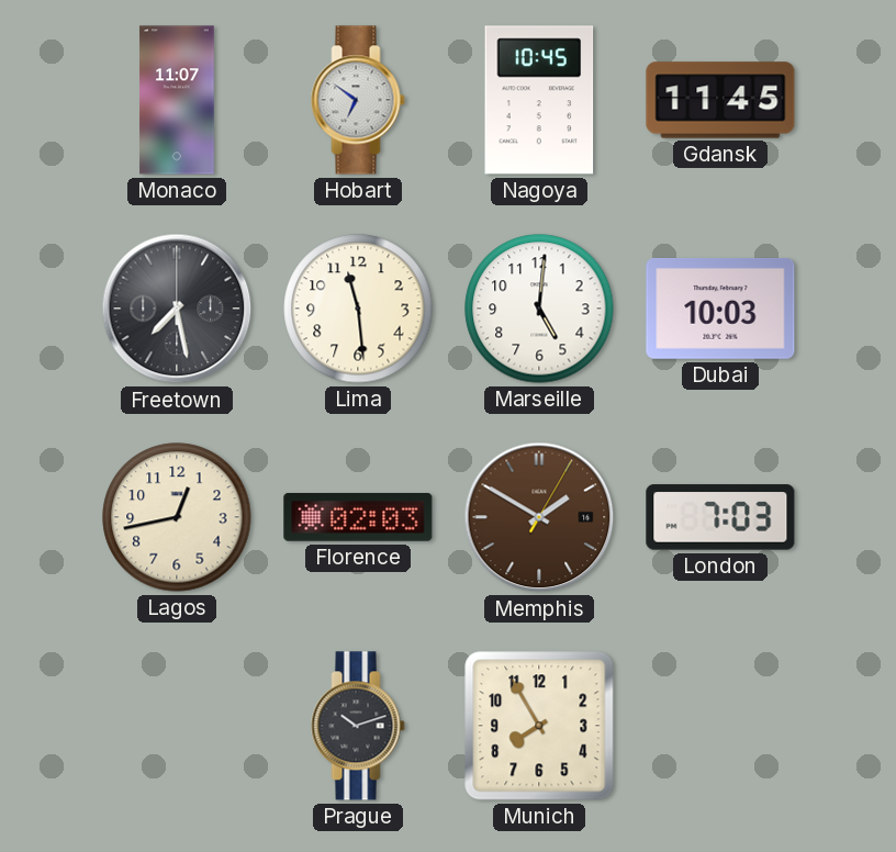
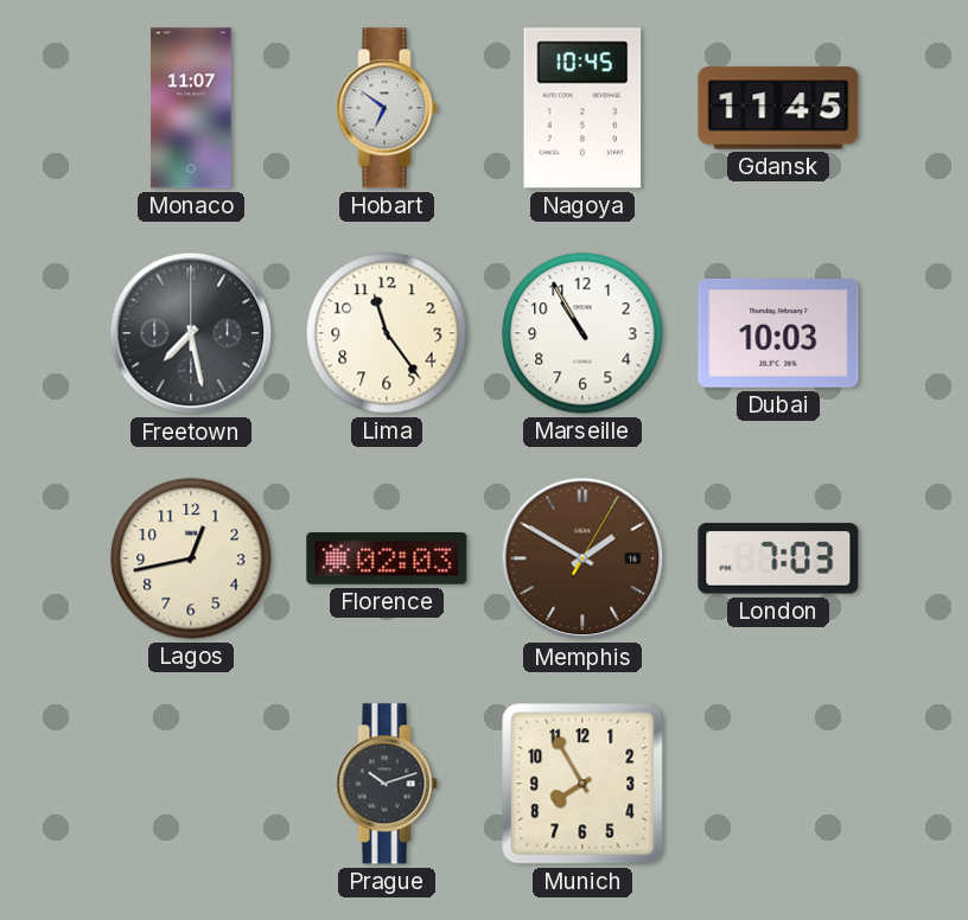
Lima: 11:29 -> 11:24
Marseille: 5:01 -> 10:55
